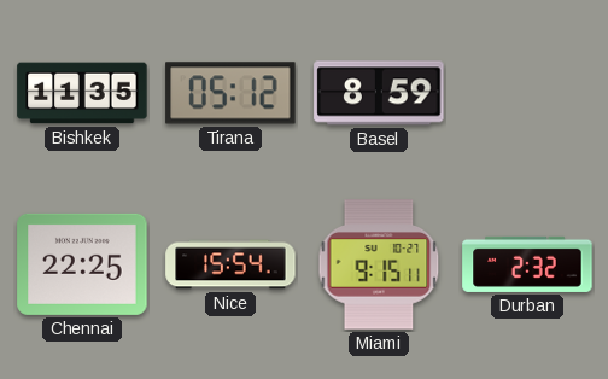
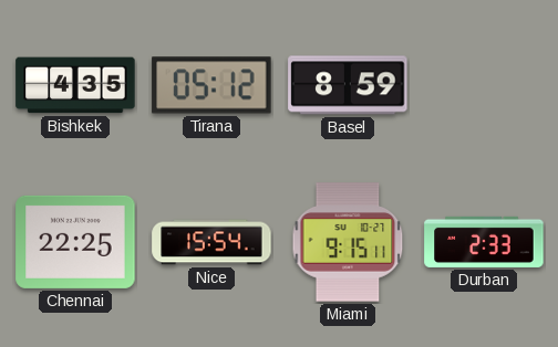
Bishkek: 11:35 -> 4:35
Durban: 2:32 -> 2:33
